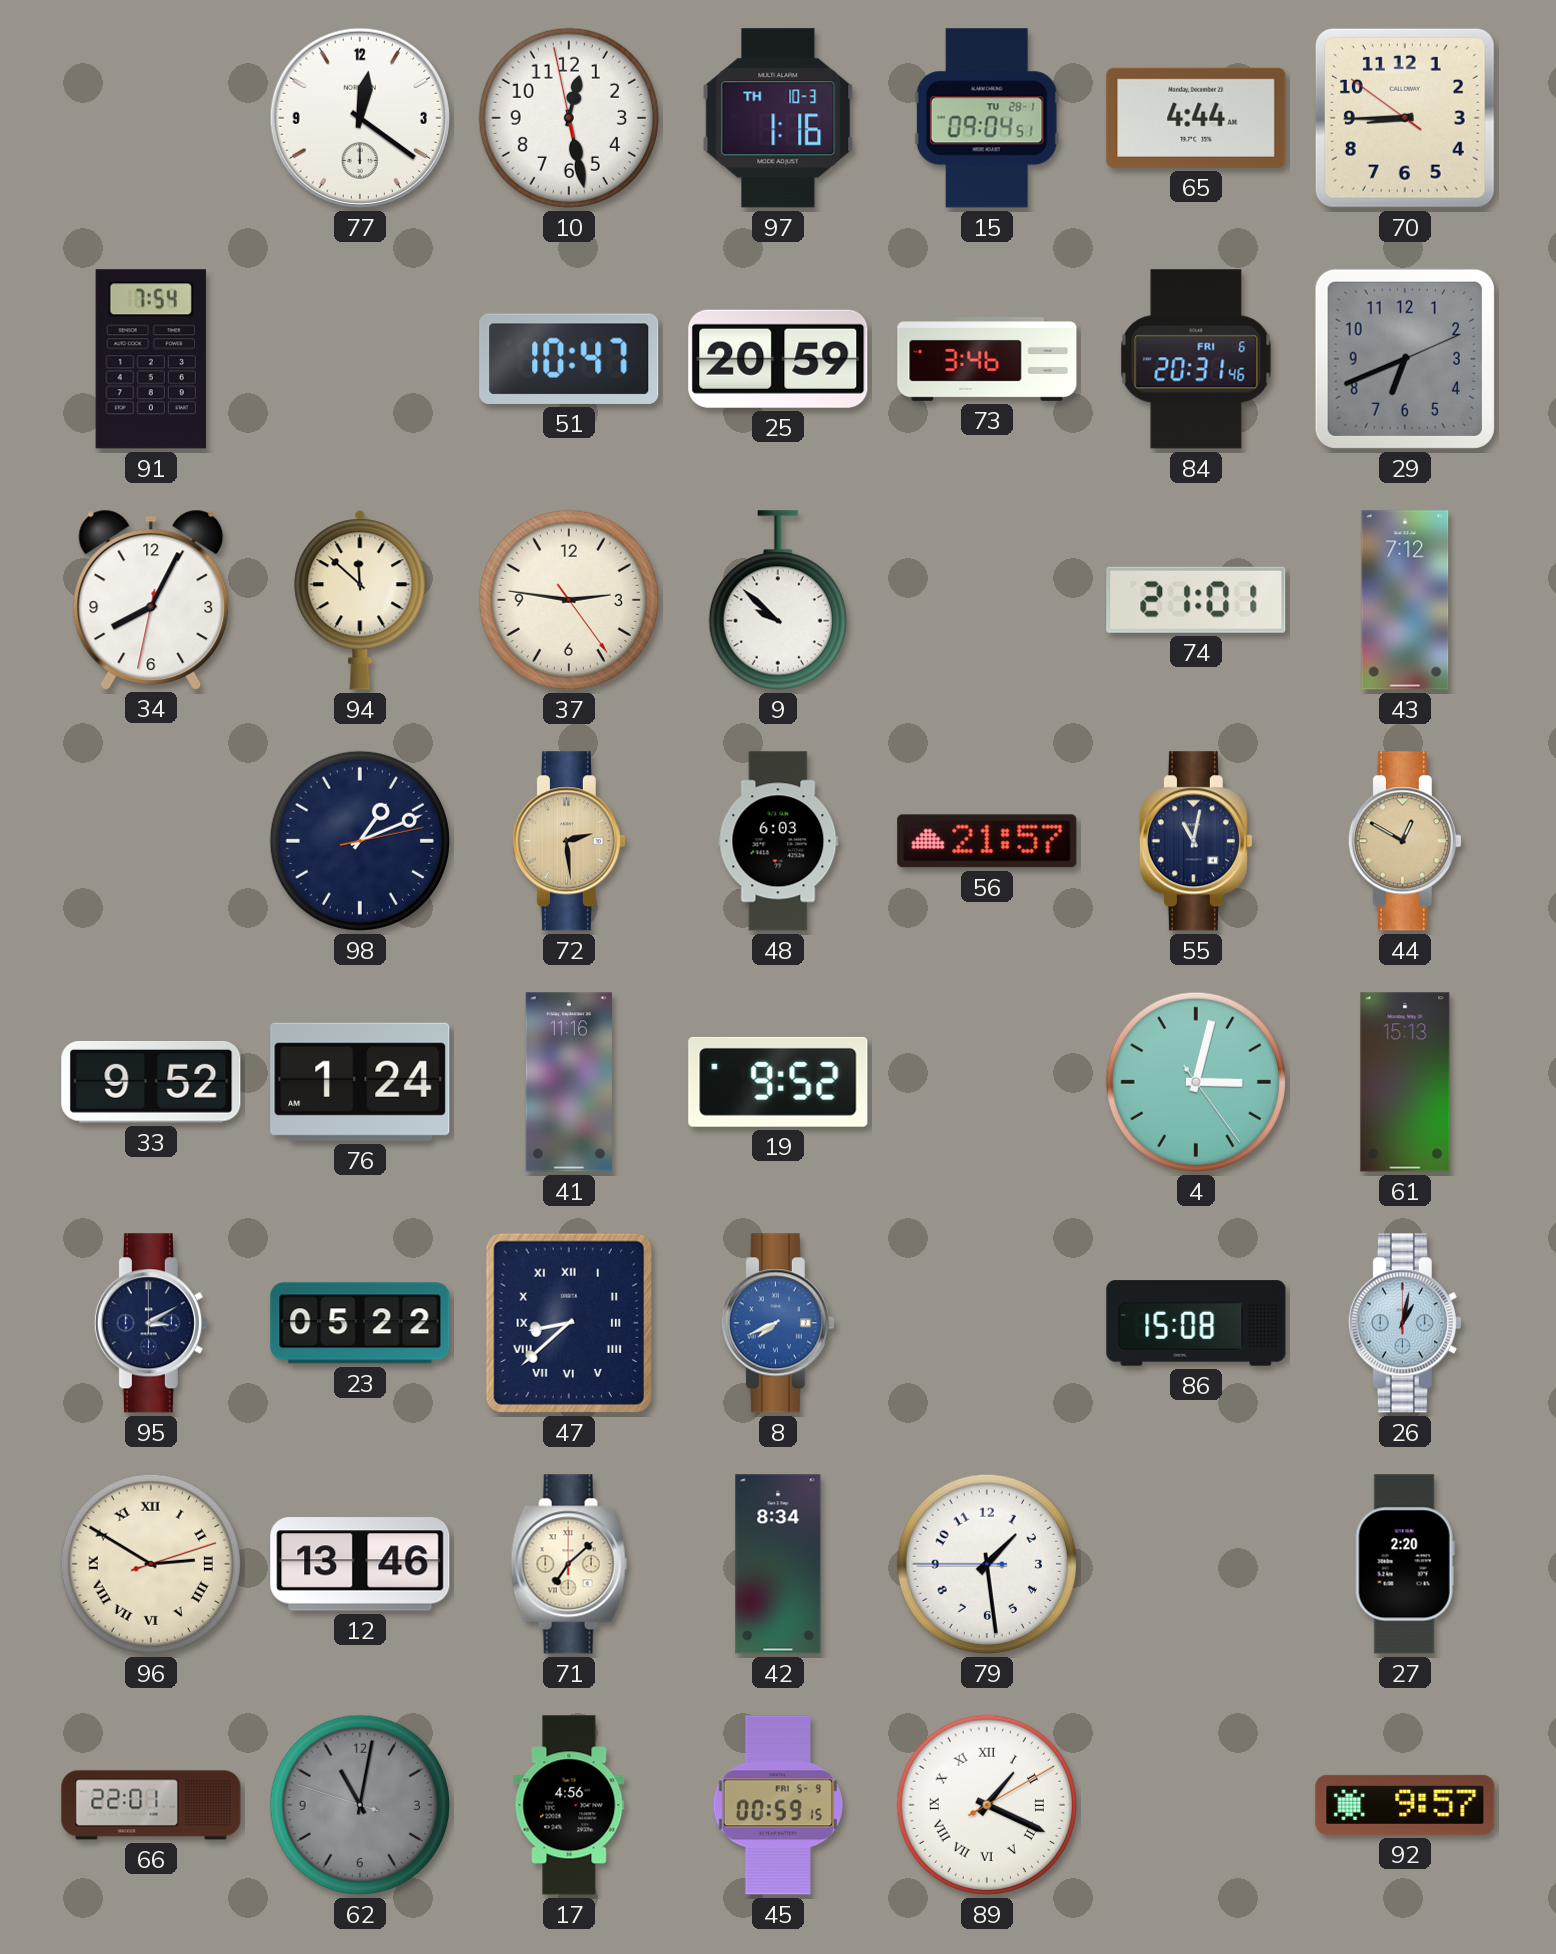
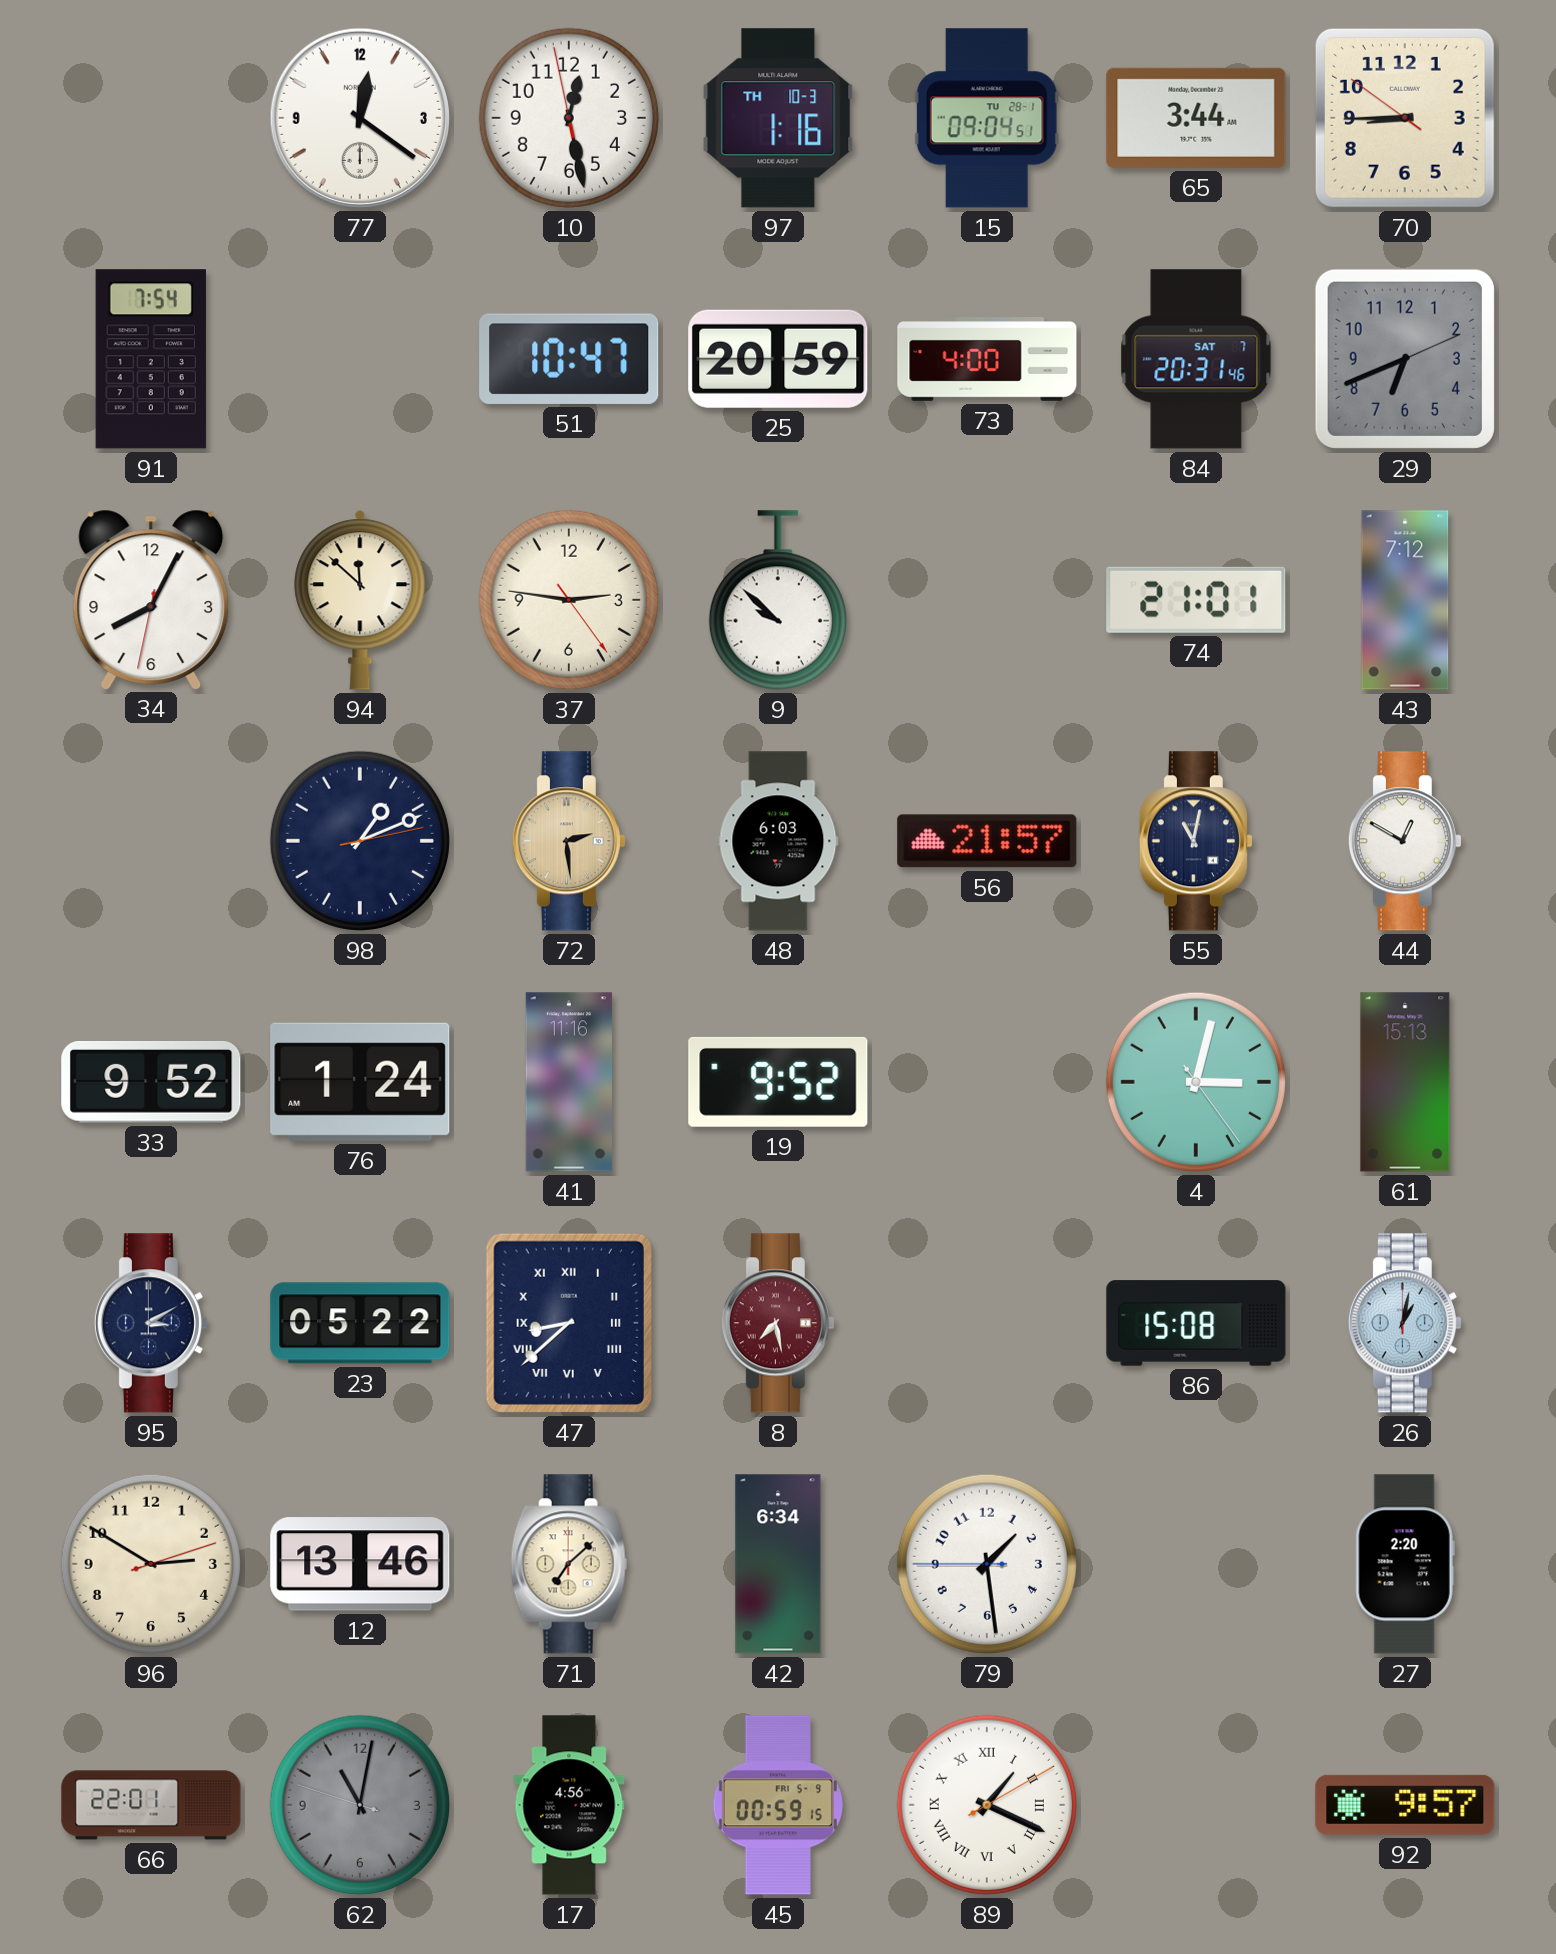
65: 4:44 -> 3:44
73: 3:46 -> 4:00
84 date: FRI 6 -> SAT 7
44 dial: champagne -> white
8: 7:41 -> 7:28
8 dial: blue -> burgundy
96 numerals: Roman -> Arabic
42: 8:34 -> 6:34
